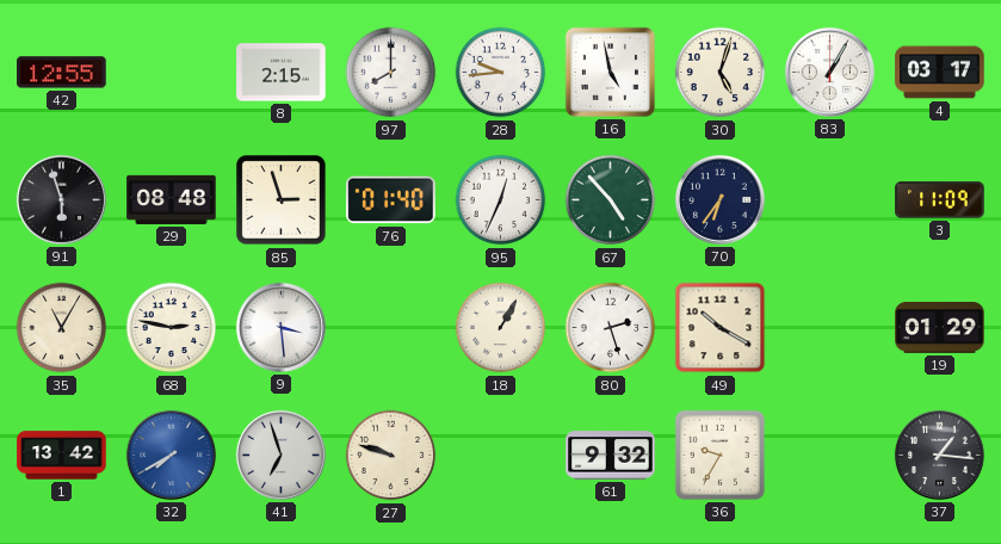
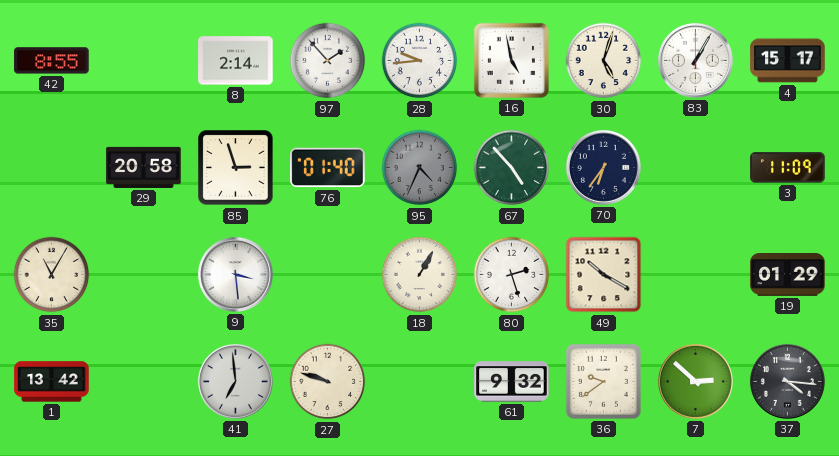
42: 12:55 -> 8:55
8: 2:15 -> 2:14
97: 8:00 -> 1:53
4: 03:17 -> 15:17
91: 5:57 -> none
29: 08:48 -> 20:58
95: 12:34 -> 4:34
95 dial: white -> grey
68: 2:47 -> none
32: 7:40 -> none
41: 6:57 -> 6:59
36: 9:35 -> 9:39
7: none -> 2:52
37: 1:16 -> 4:16
